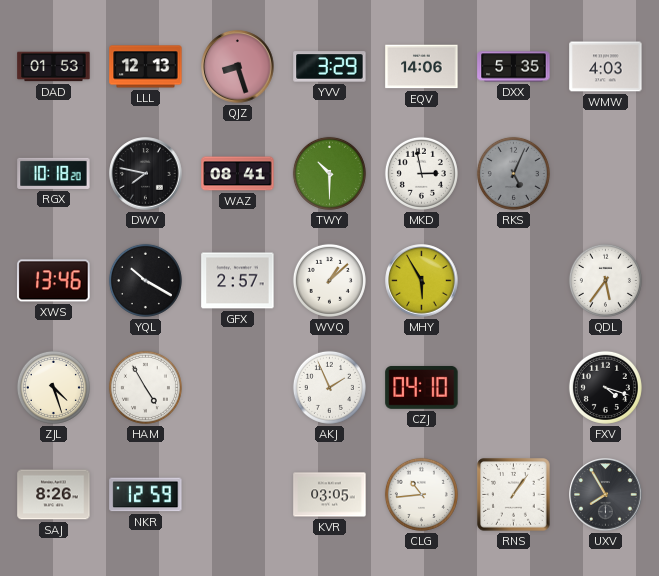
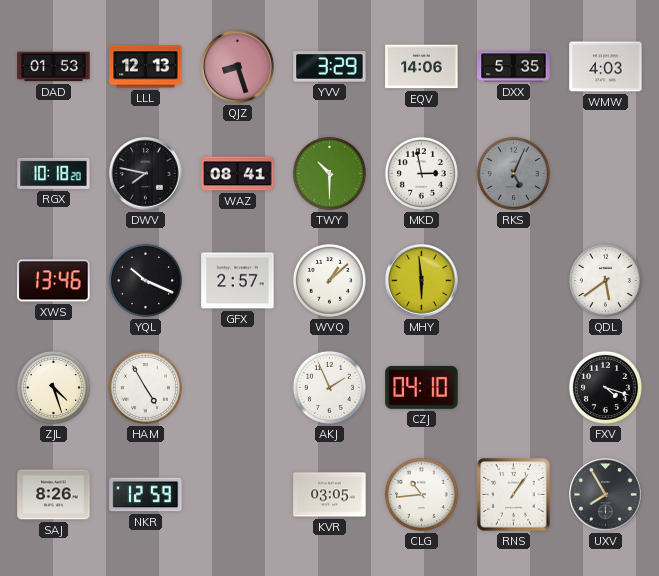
YQL: 10:20 -> 10:19
MHY: 5:55 -> 5:59
QDL: 5:36 -> 5:39
